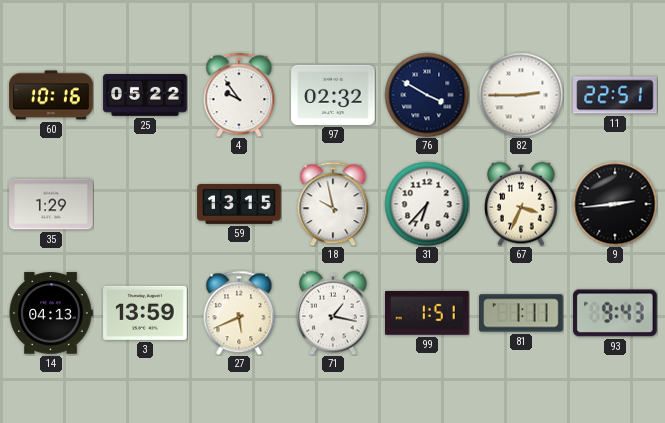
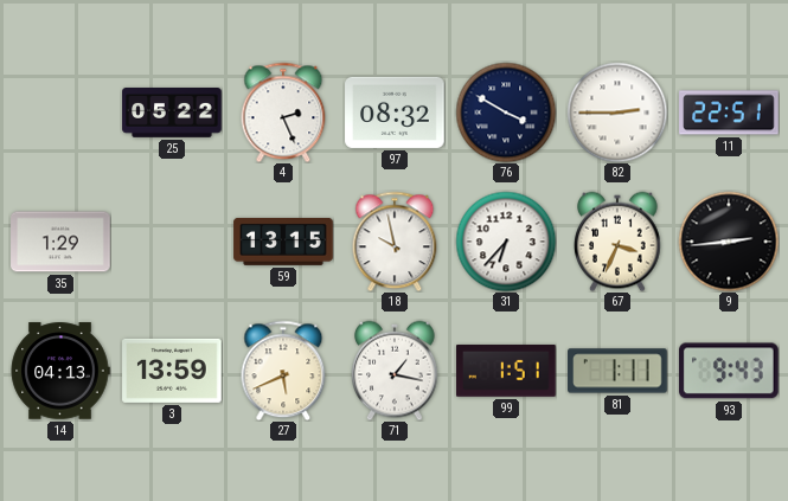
60: 10:16 -> none
4: 9:54 -> 2:26
97: 02:32 -> 08:32
